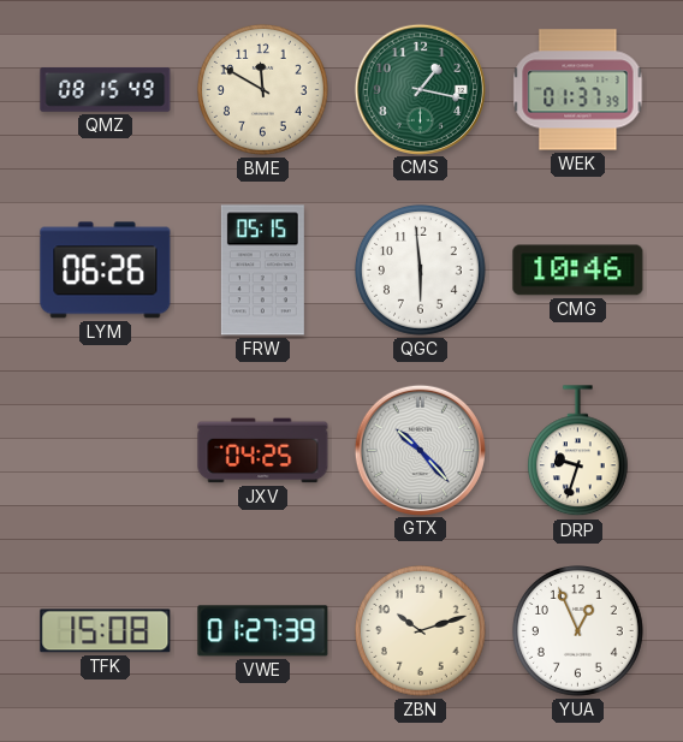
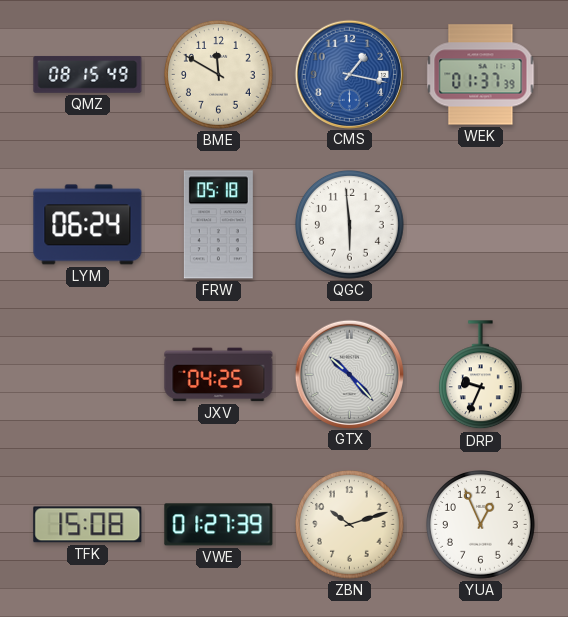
CMS dial: green -> blue
LYM: 06:26 -> 06:24
FRW: 05:15 -> 05:18
CMG: 10:46 -> none
DRP: 9:33 -> 9:34
